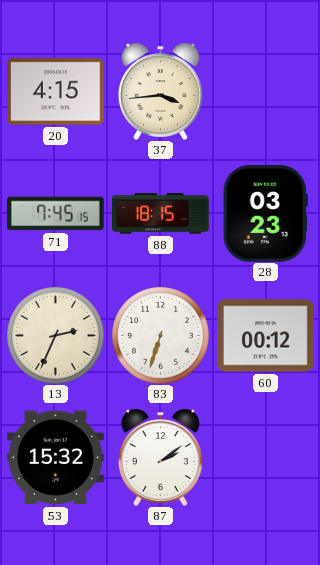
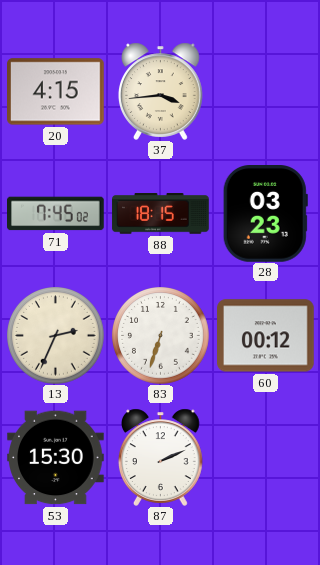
71: 7:45:15 -> 7:45:02
53: 15:32 -> 15:30
87: 2:09 -> 2:11
